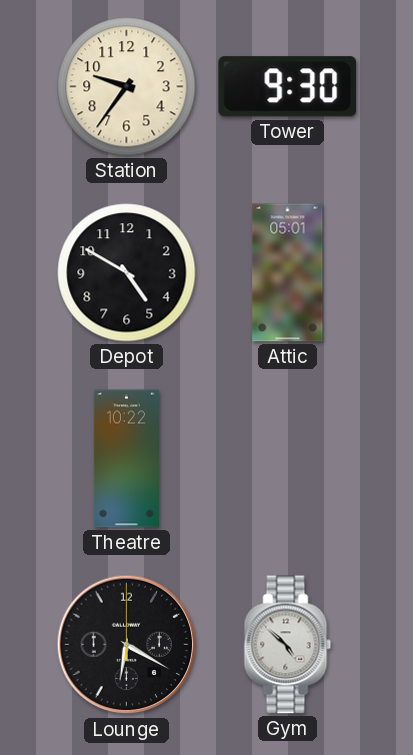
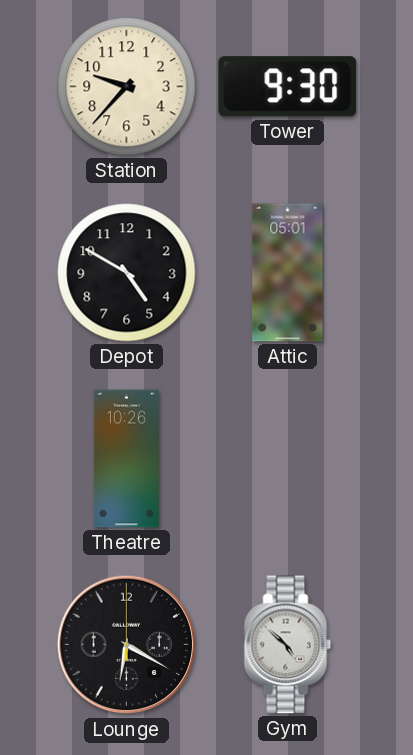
Station: 9:36 -> 9:37
Theatre: 10:22 -> 10:26
